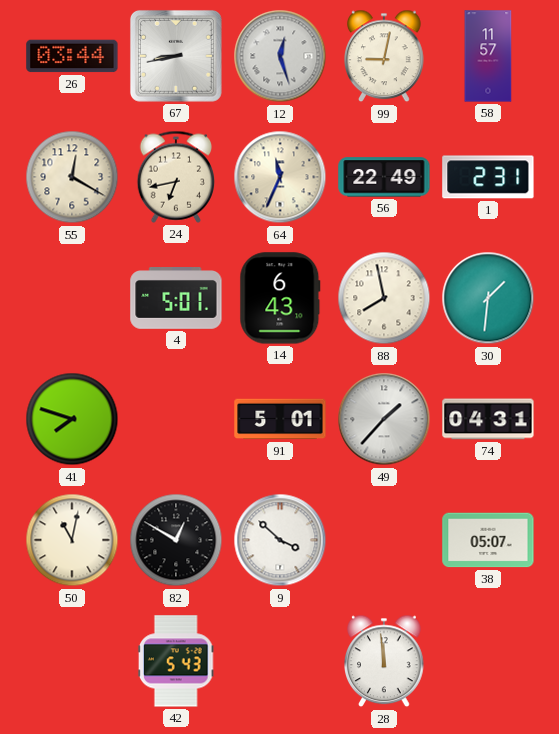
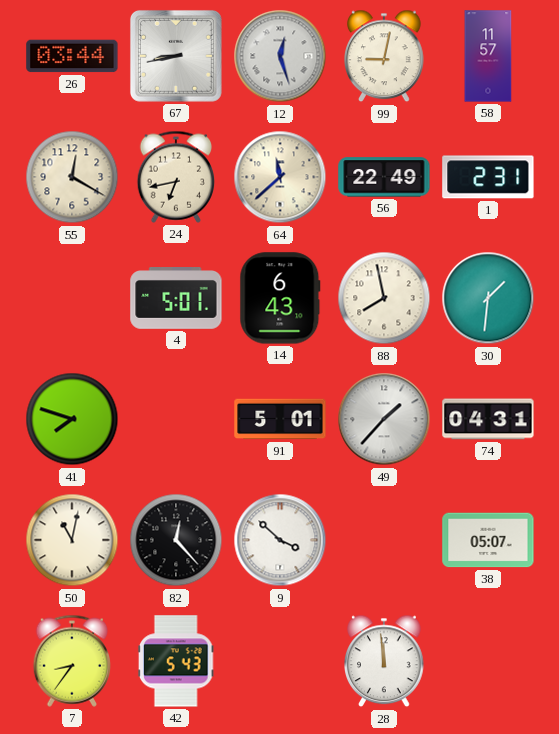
64: 11:34 -> 11:38
82: 12:50 -> 12:23
7: none -> 8:36
